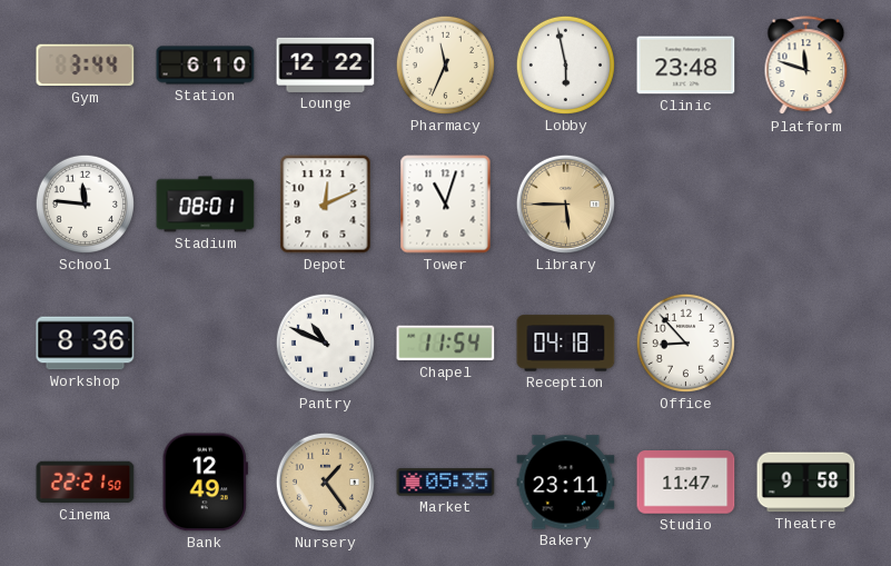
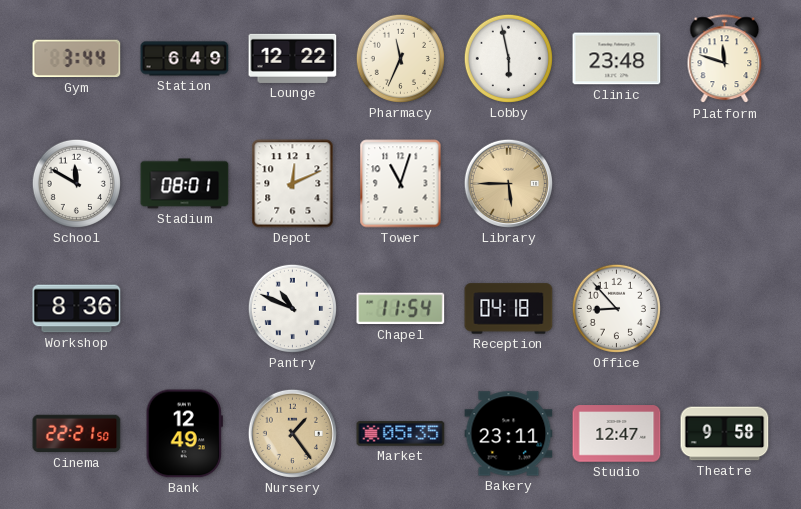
Station: 6:10 -> 6:49
School: 11:46 -> 11:50
Studio: 11:47 -> 12:47
